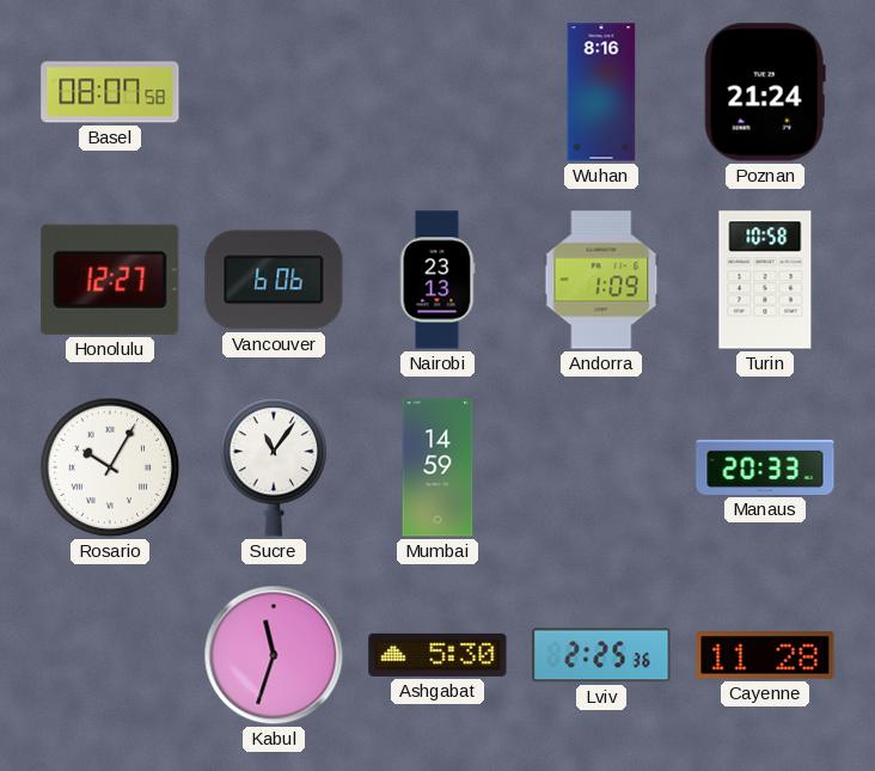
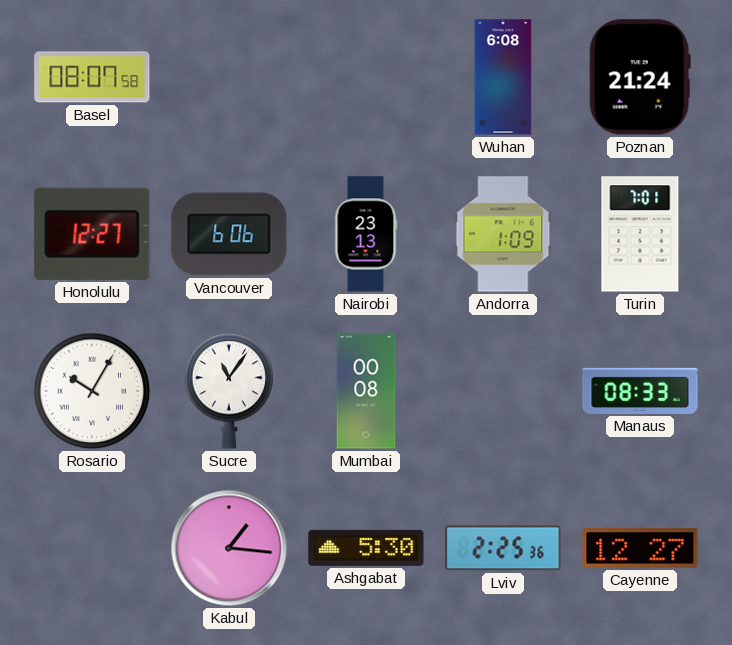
Wuhan: 8:16 -> 6:08
Turin: 10:58 -> 7:01
Mumbai: 14:59 -> 00:08
Manaus: 20:33 -> 08:33
Kabul: 11:33 -> 1:16
Cayenne: 11:28 -> 12:27
